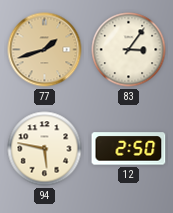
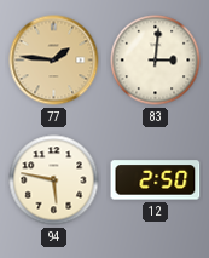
77: 1:42 -> 1:46
83: 3:06 -> 3:01
